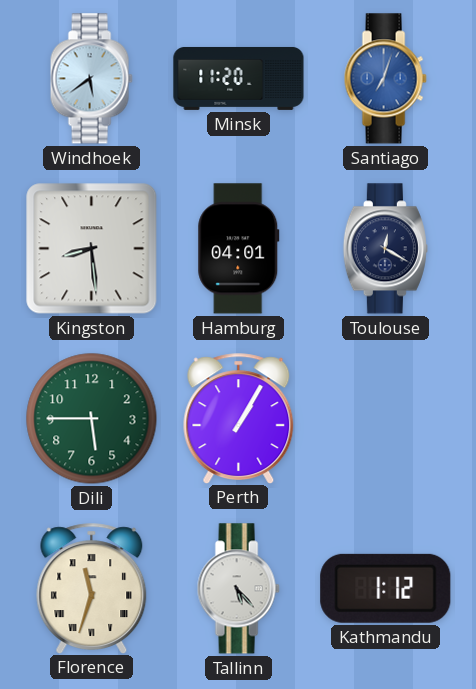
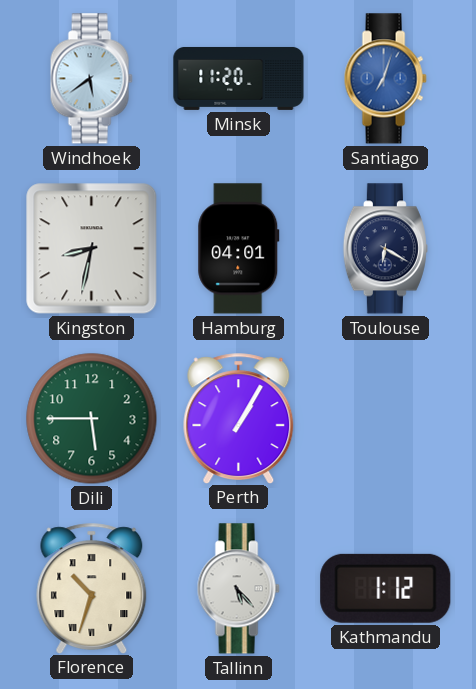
Kingston: 8:29 -> 8:32
Toulouse: 12:20 -> 6:20
Florence: 11:33 -> 10:33
